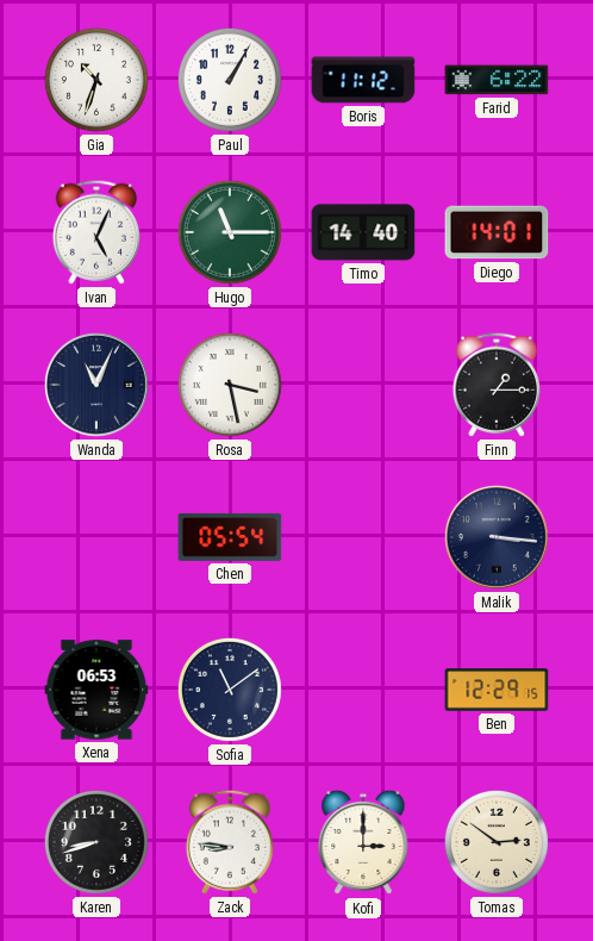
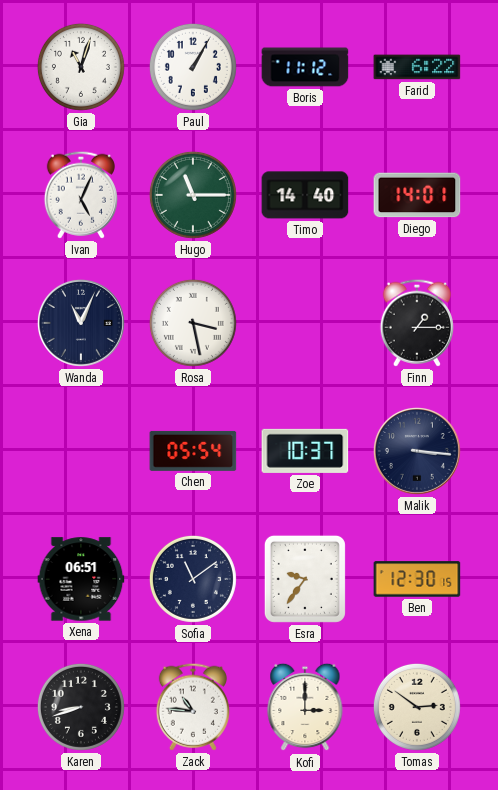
Gia: 10:33 -> 11:03
Zoe: none -> 10:37
Xena: 06:53 -> 06:51
Esra: none -> 9:36
Ben: 12:29 -> 12:30
Zack: 8:46 -> 10:46
